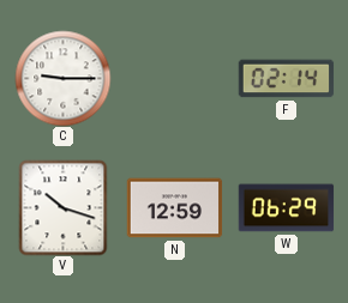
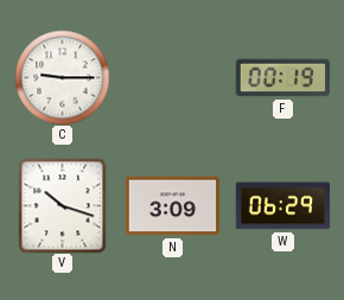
F: 02:14 -> 00:19
N: 12:59 -> 3:09
